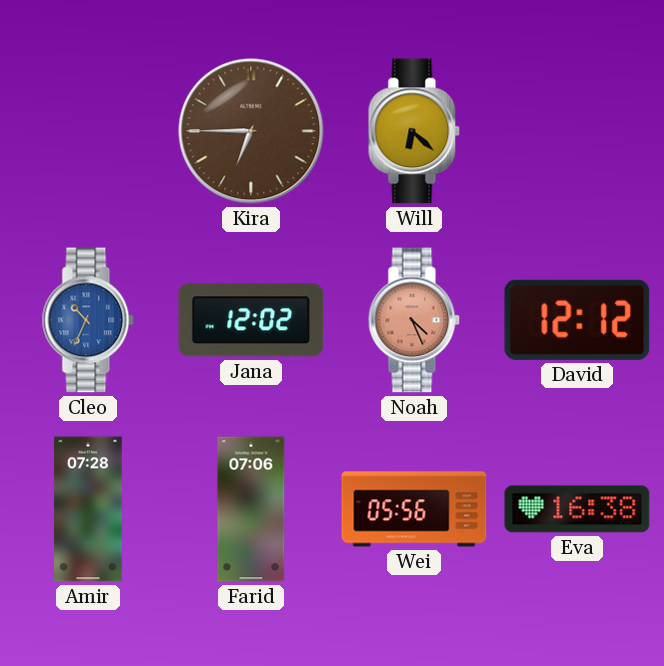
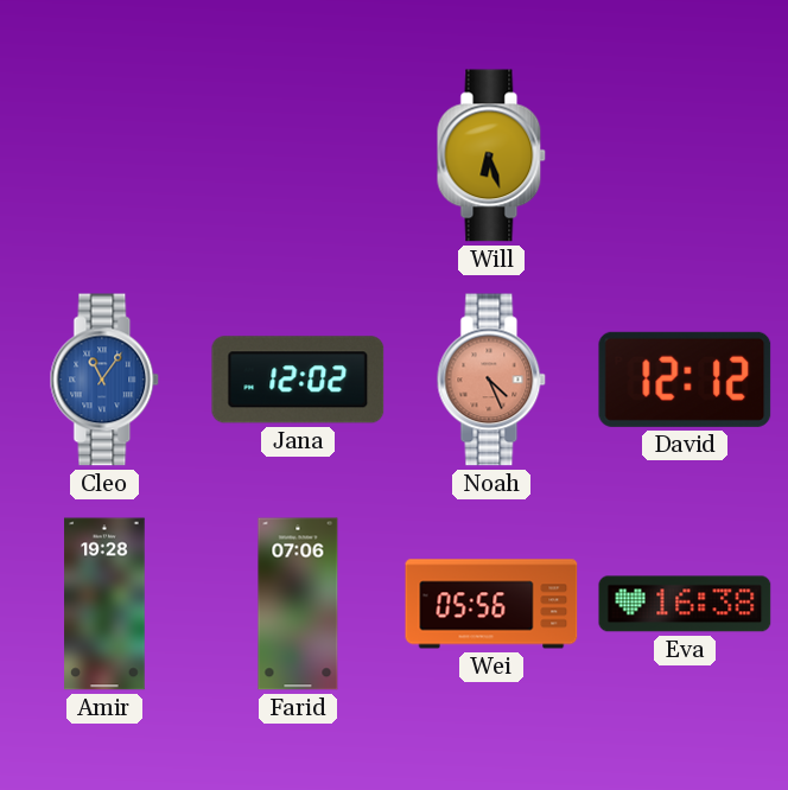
Kira: 6:45 -> none
Will: 6:22 -> 6:27
Cleo: 10:34 -> 11:06
Amir: 07:28 -> 19:28
